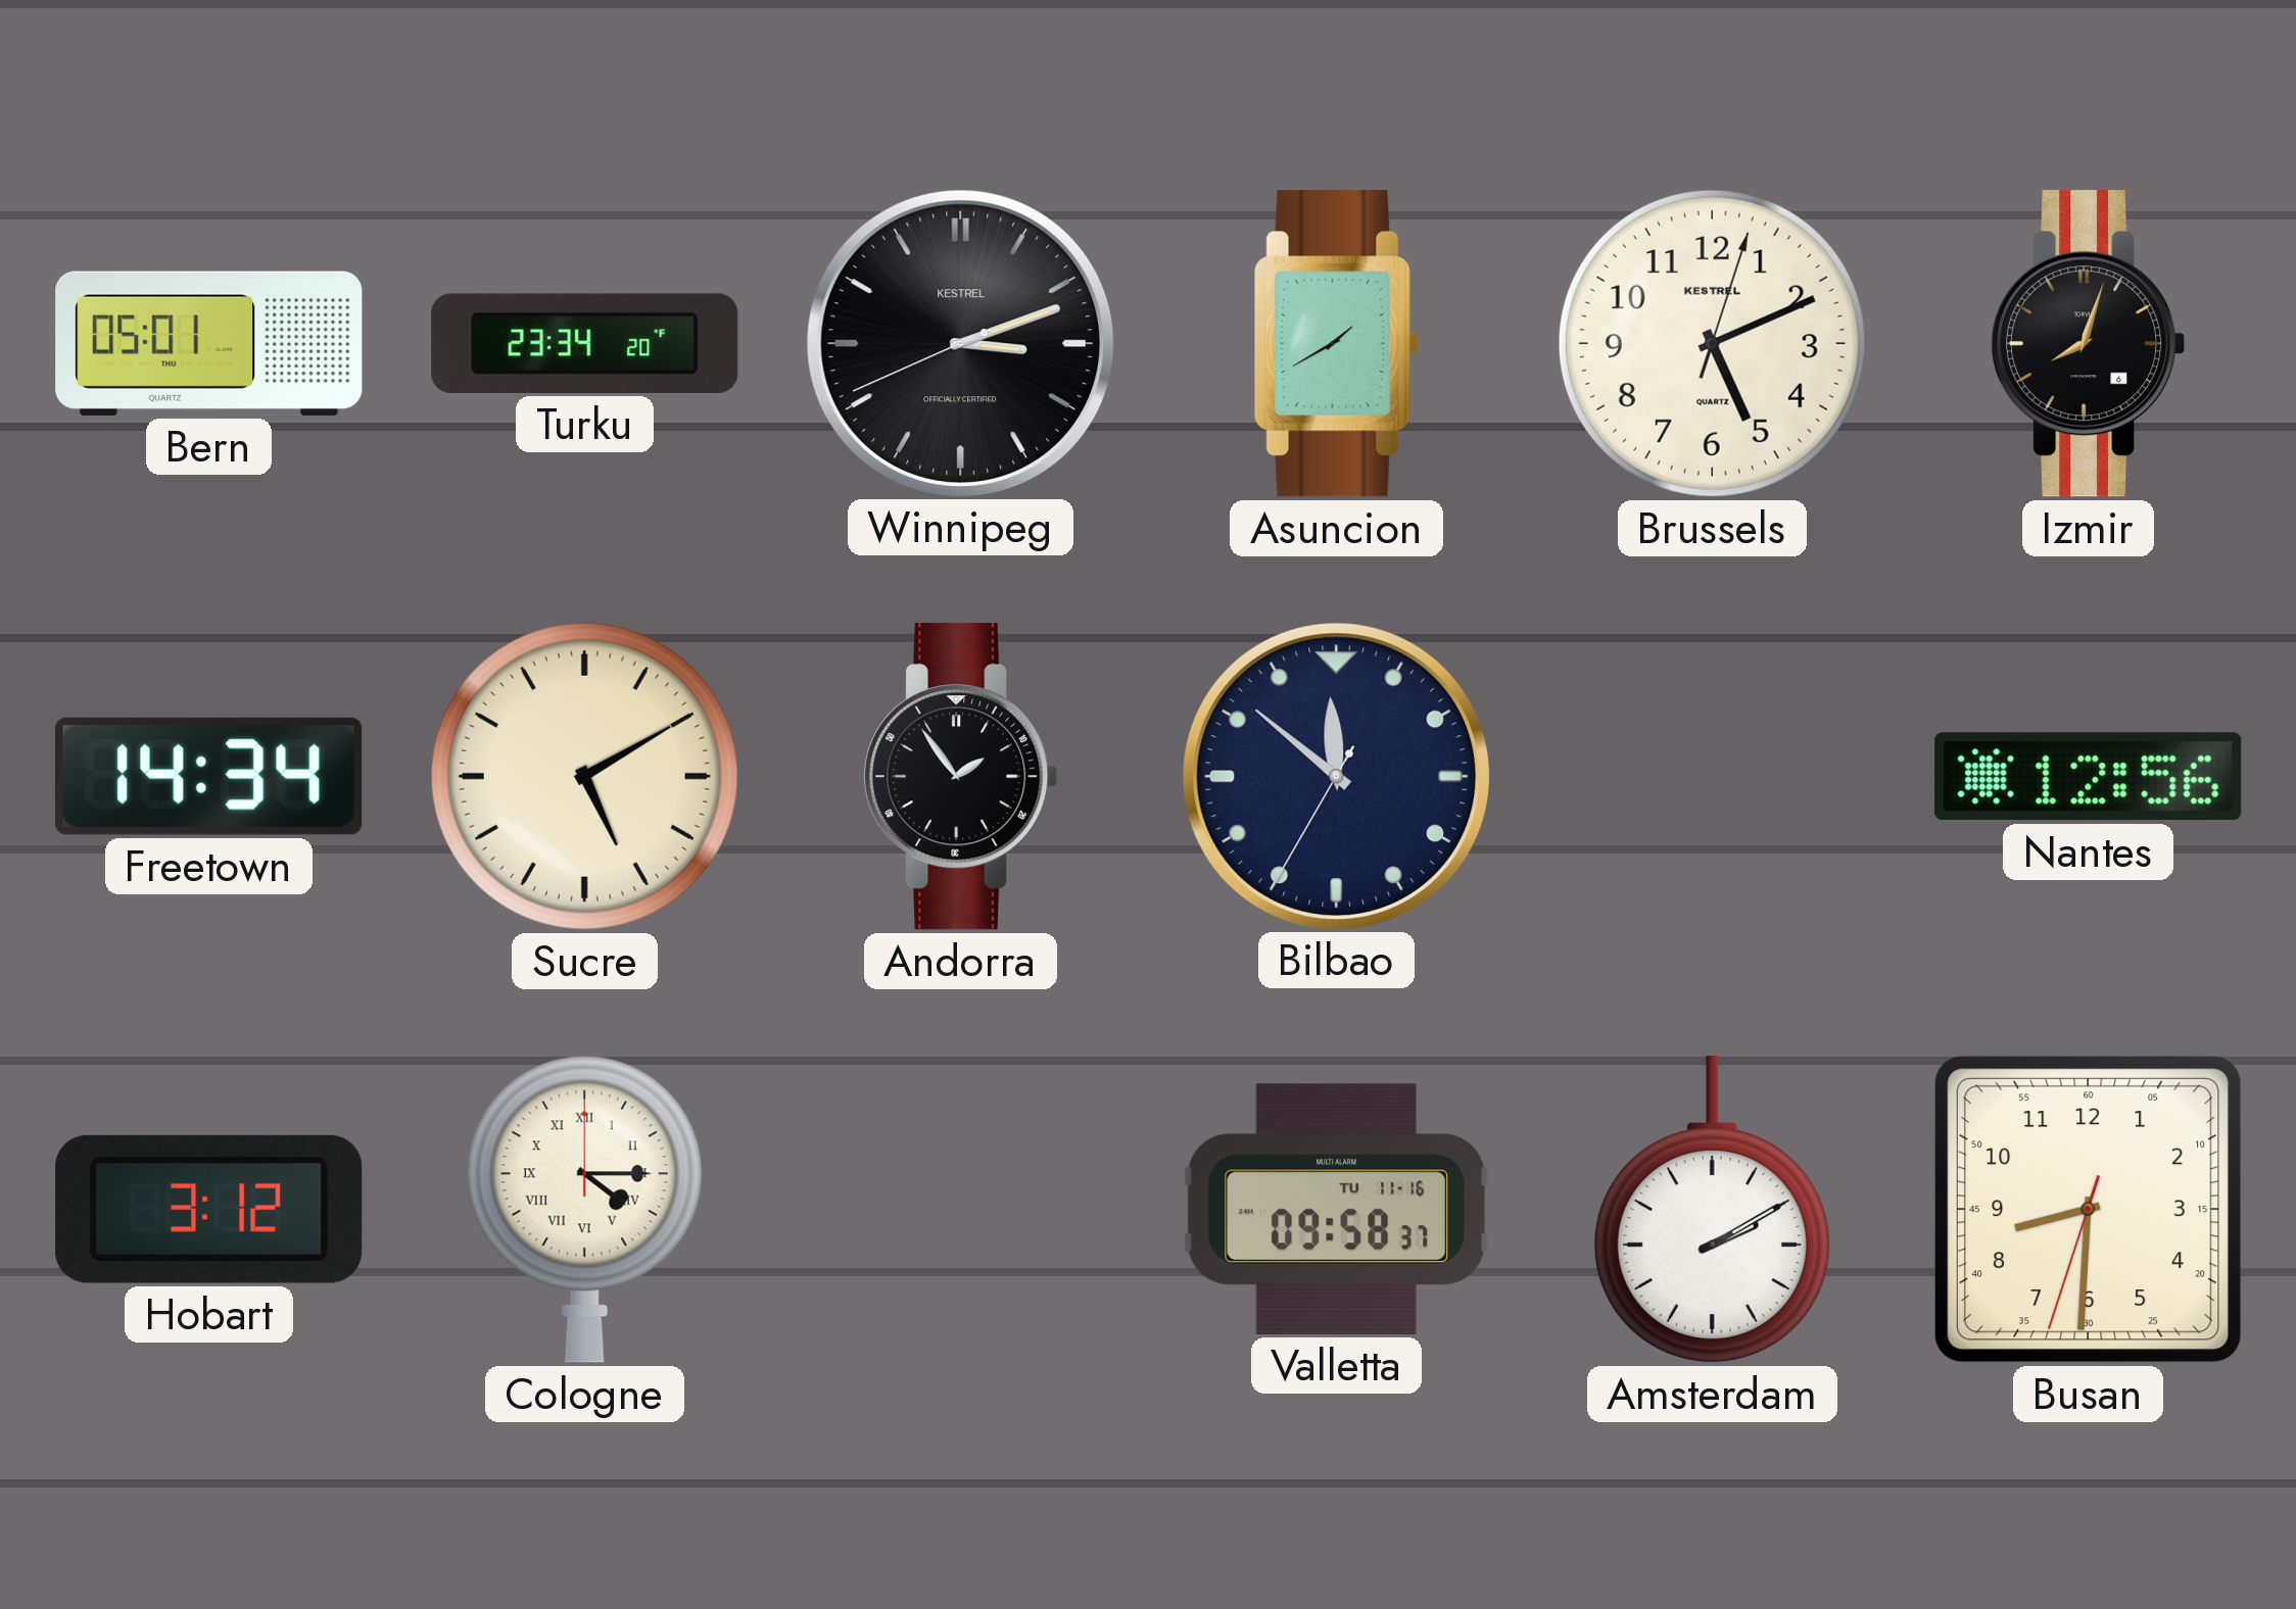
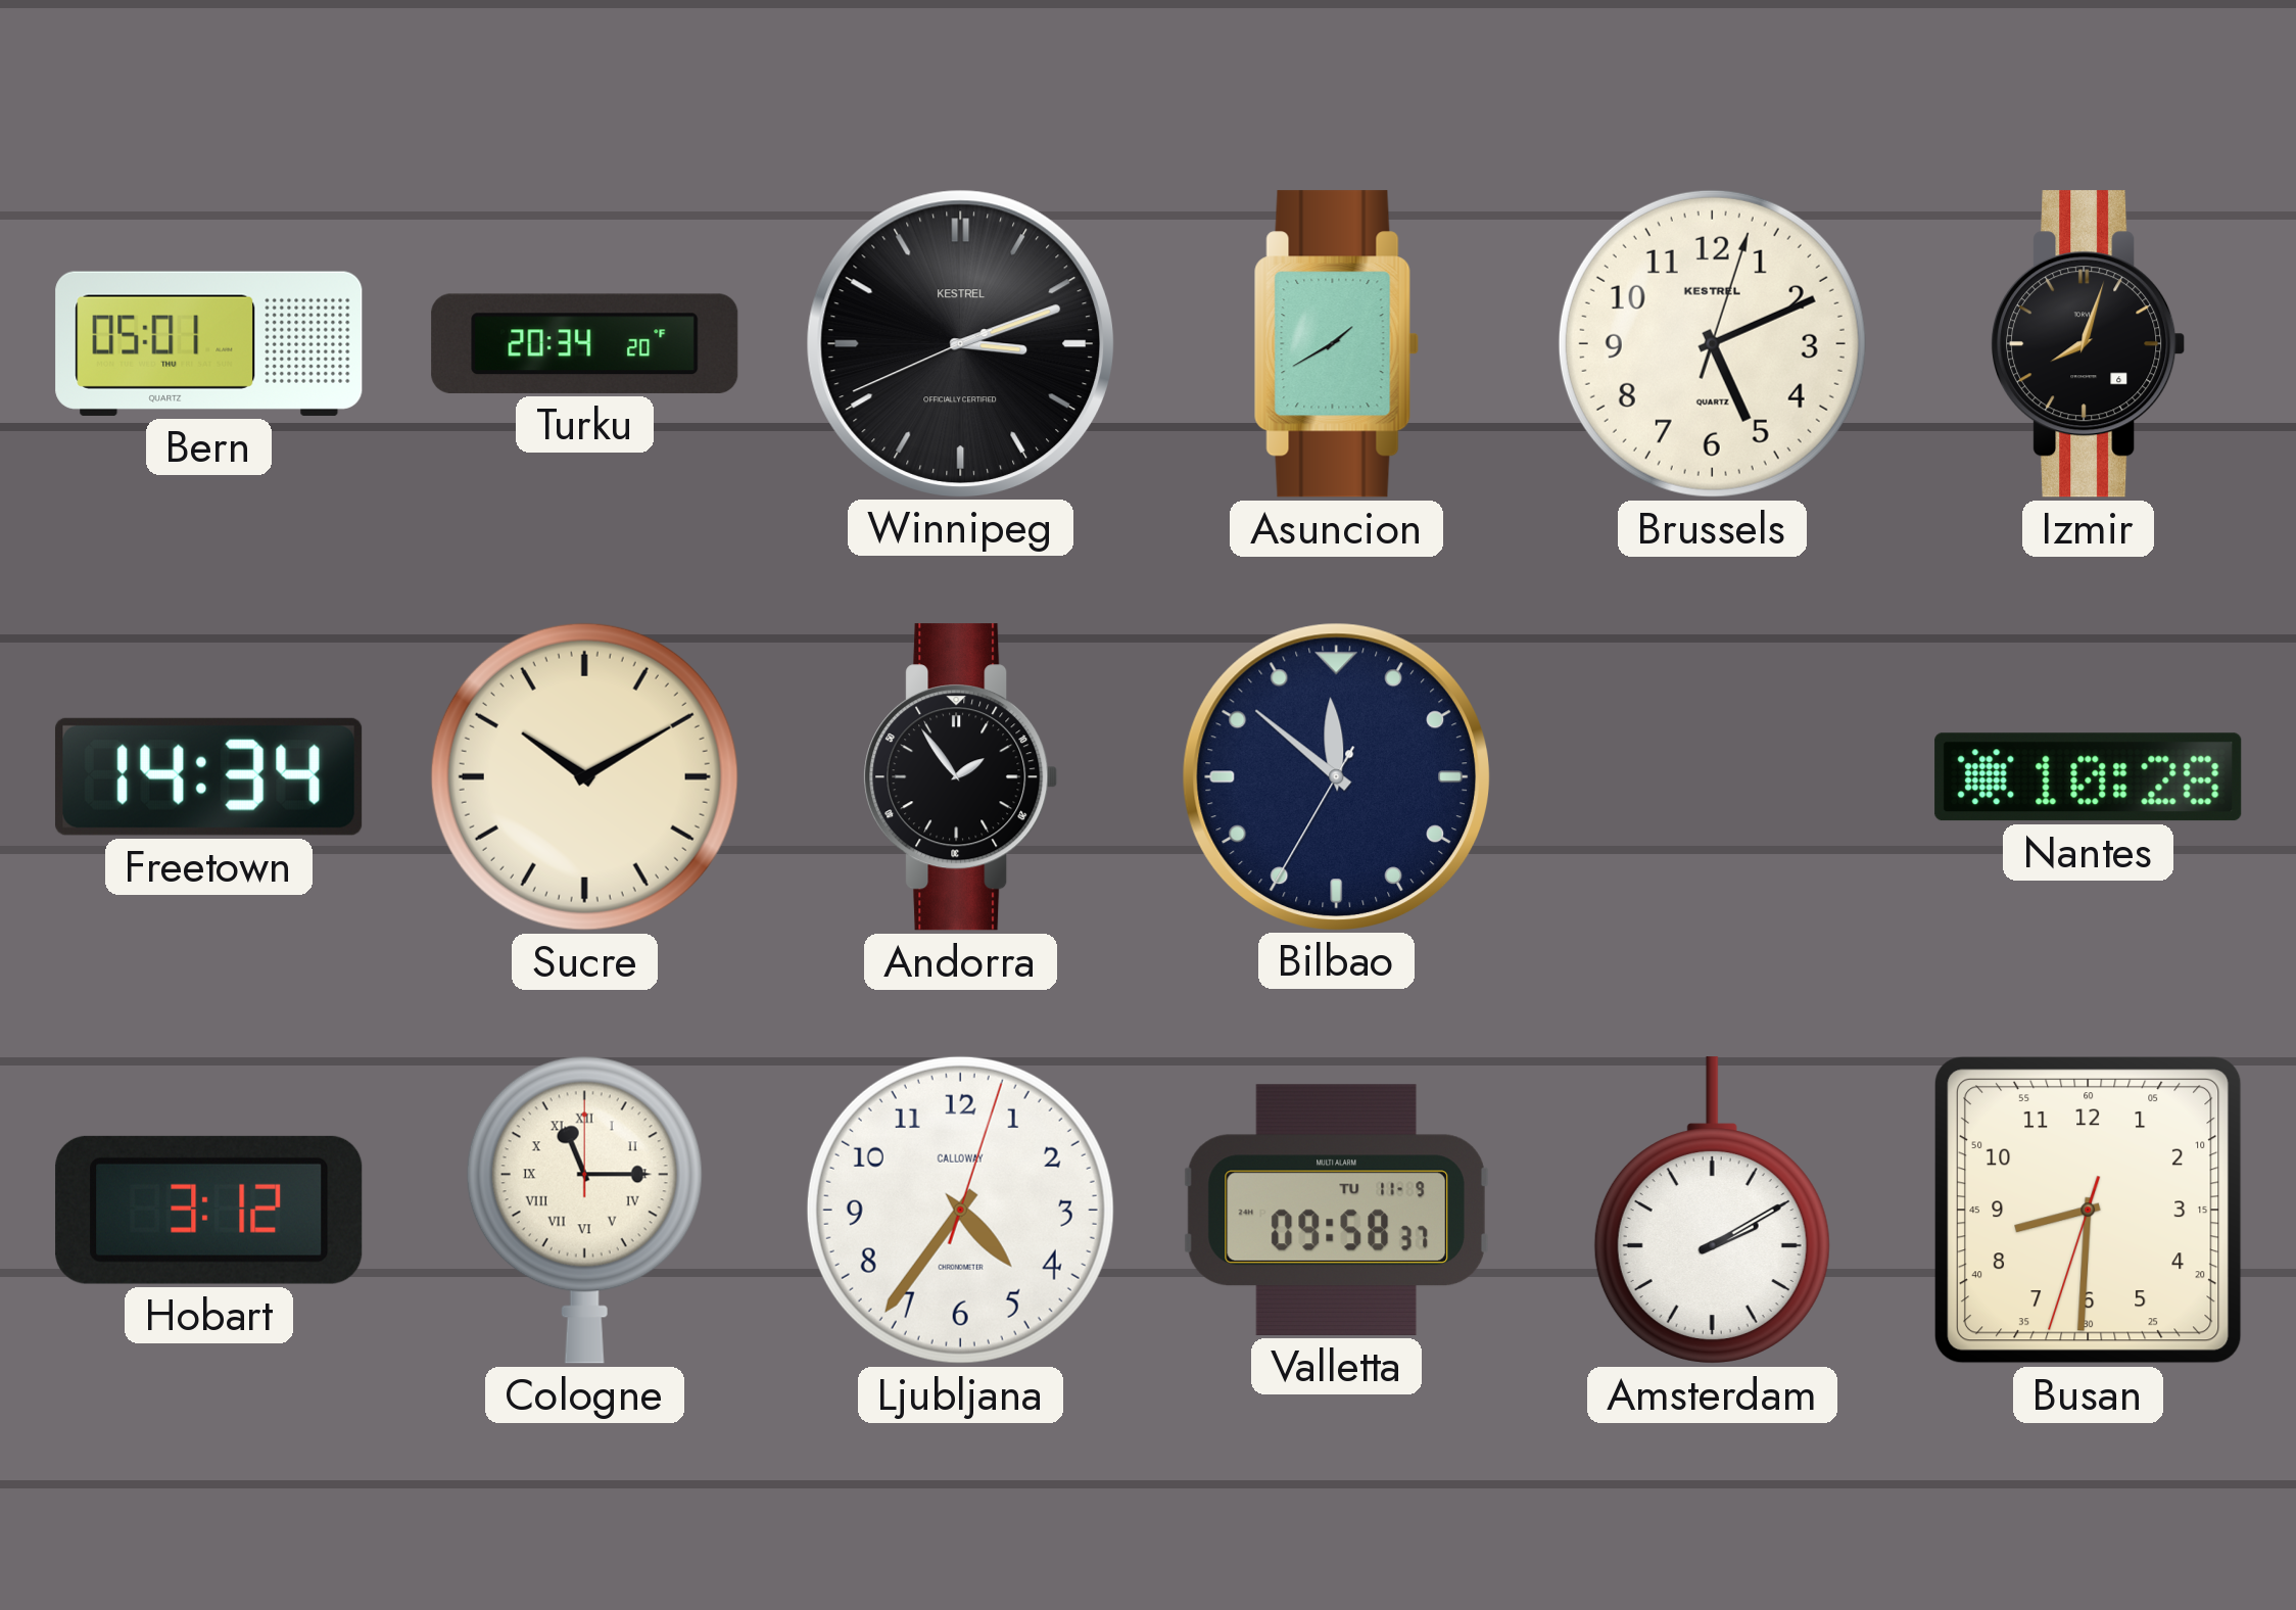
Turku: 23:34 -> 20:34
Sucre: 5:10 -> 10:10
Nantes: 12:56 -> 10:28
Cologne: 4:15 -> 11:15
Ljubljana: none -> 4:36
Valletta date: TU 11-16 -> TU 11-9
